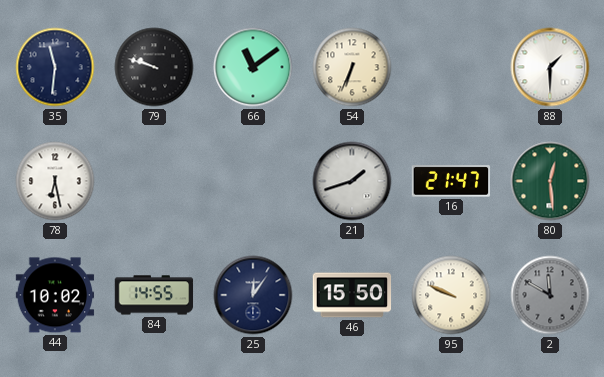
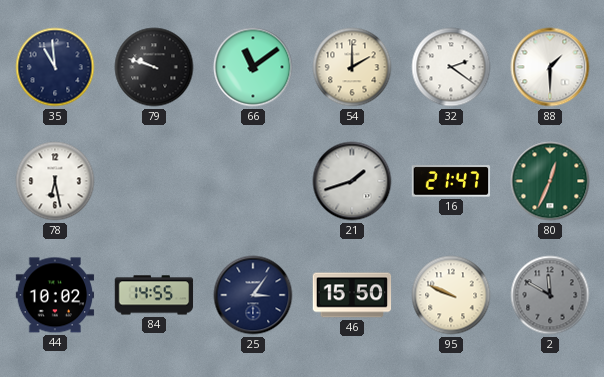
35: 11:31 -> 10:59
54: 6:34 -> 2:00
32: none -> 2:21
80: 12:29 -> 12:34
25: 12:06 -> 3:06
